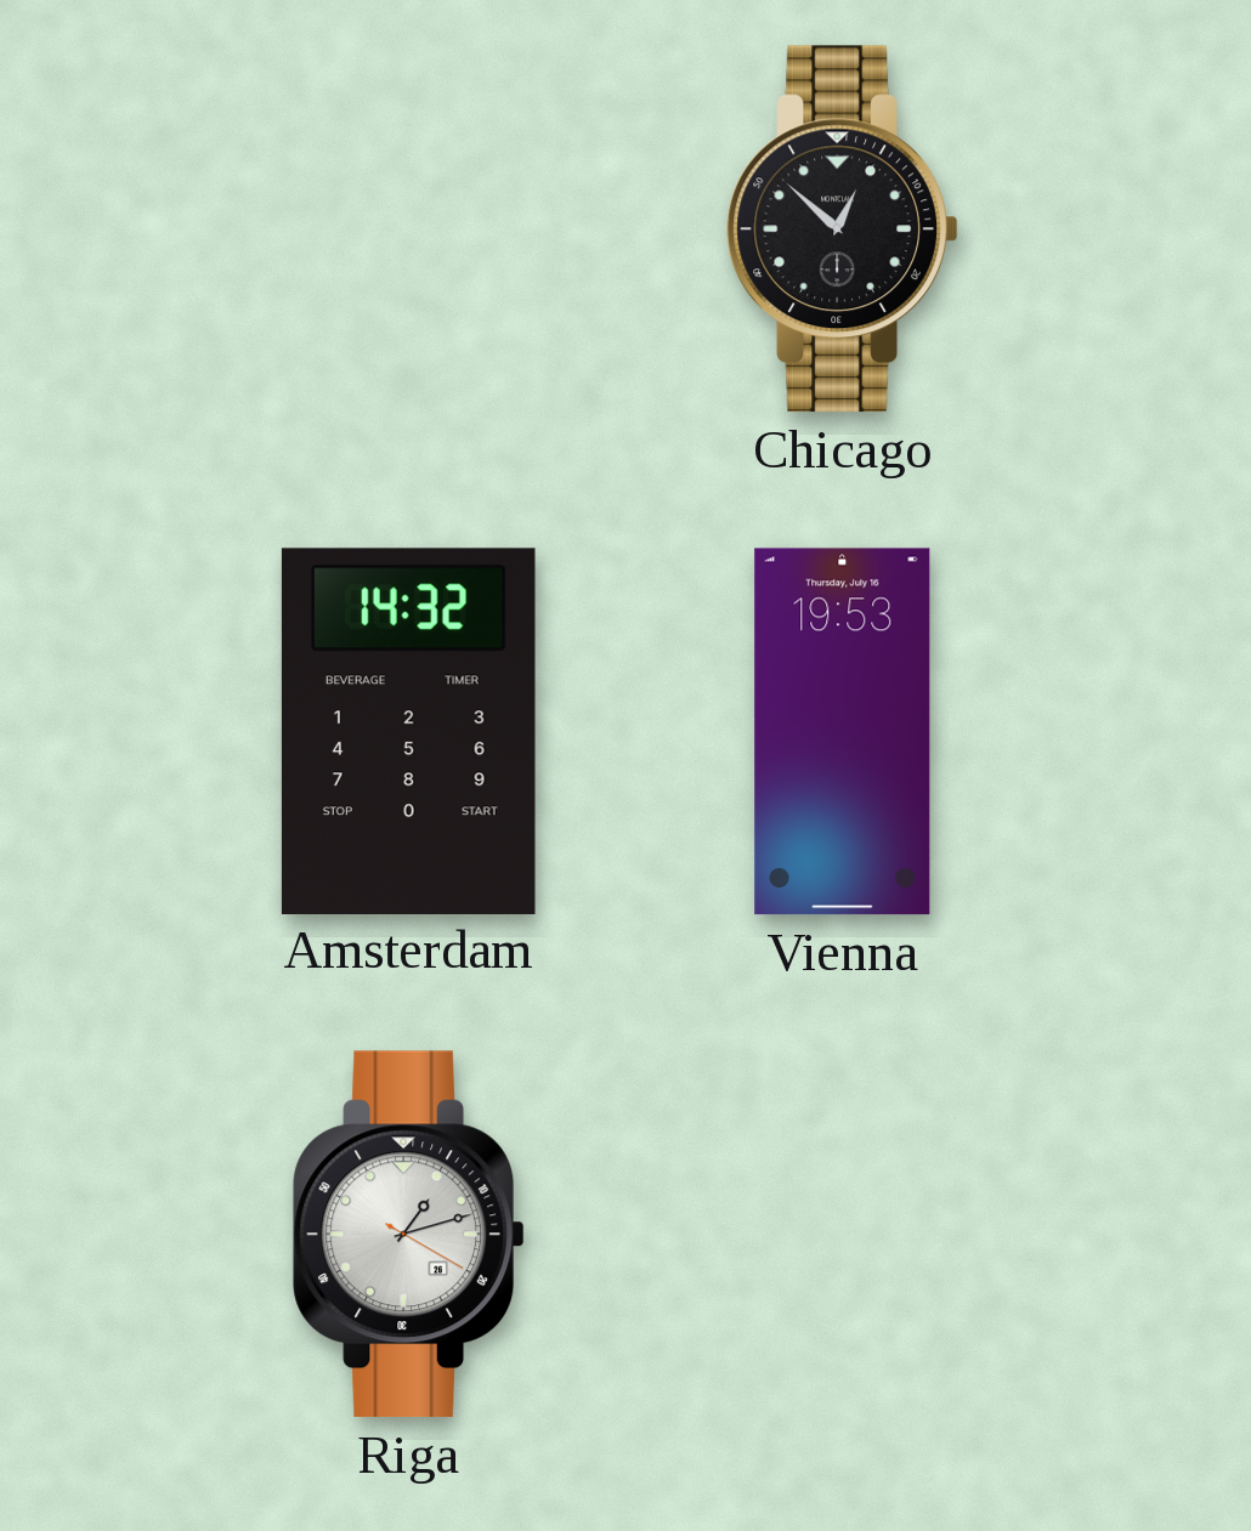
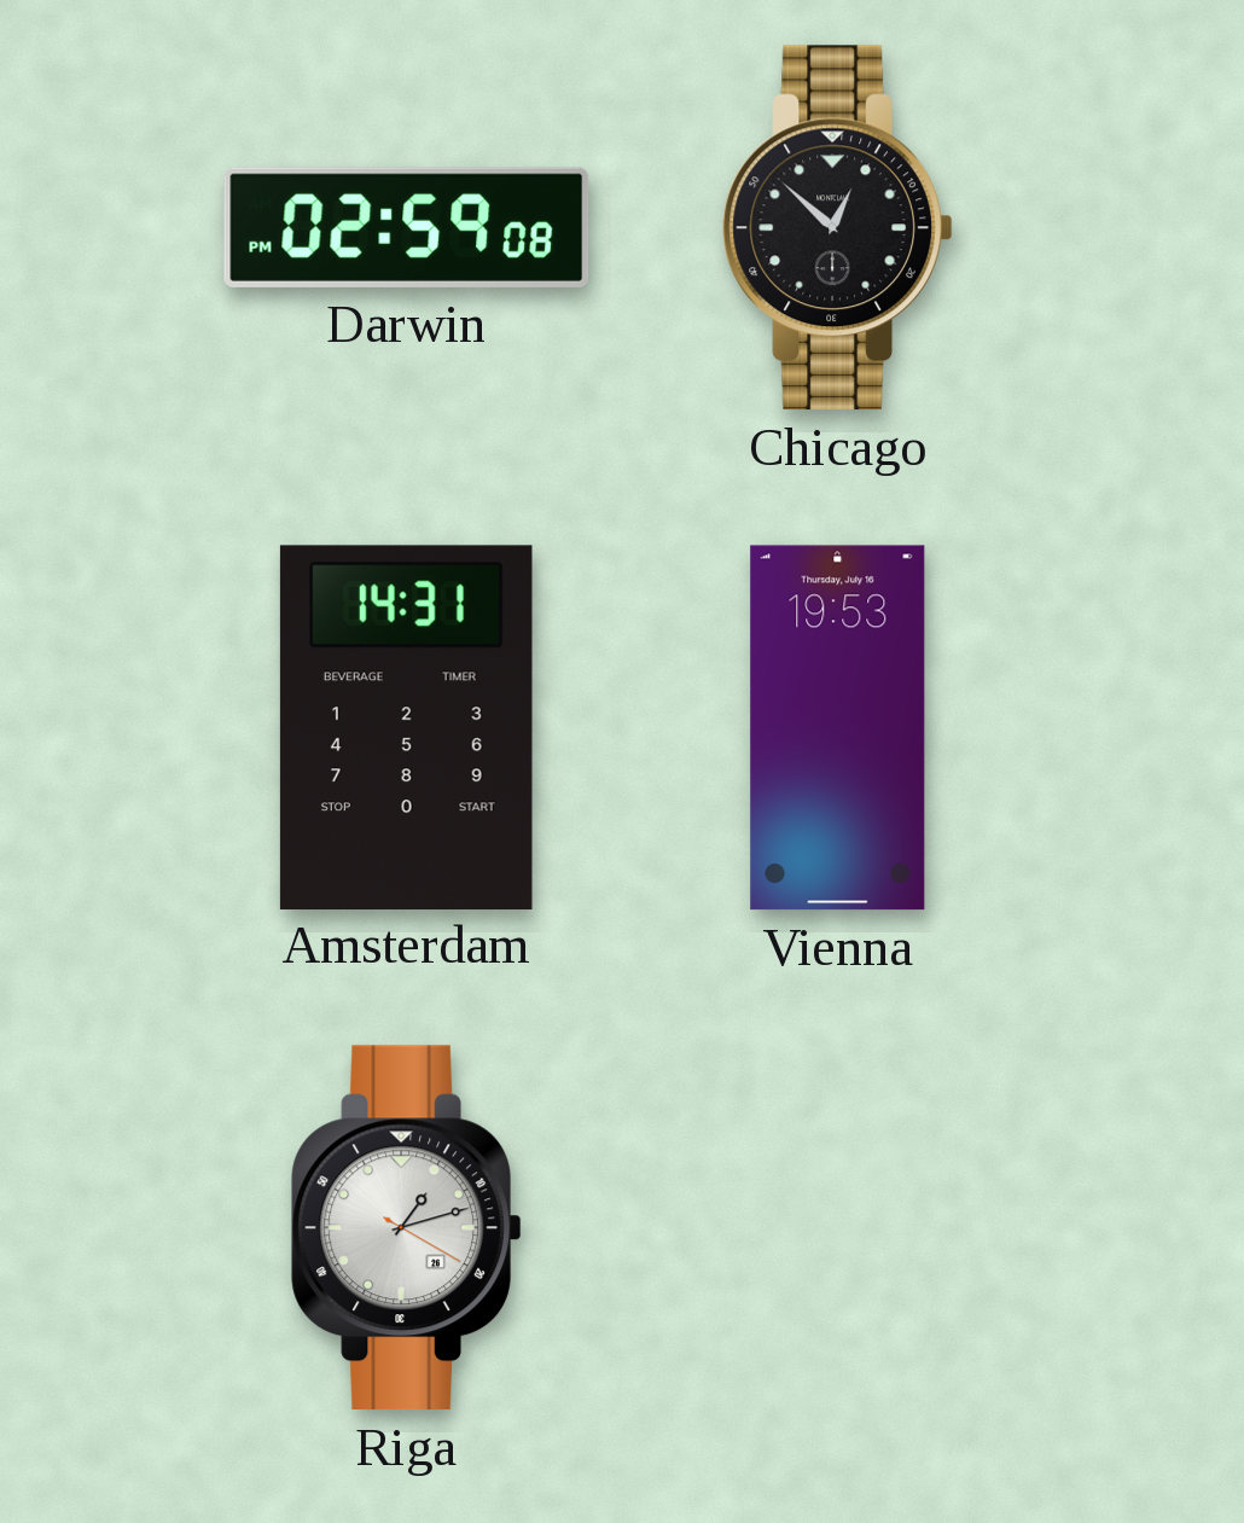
Darwin: none -> 02:59
Amsterdam: 14:32 -> 14:31
